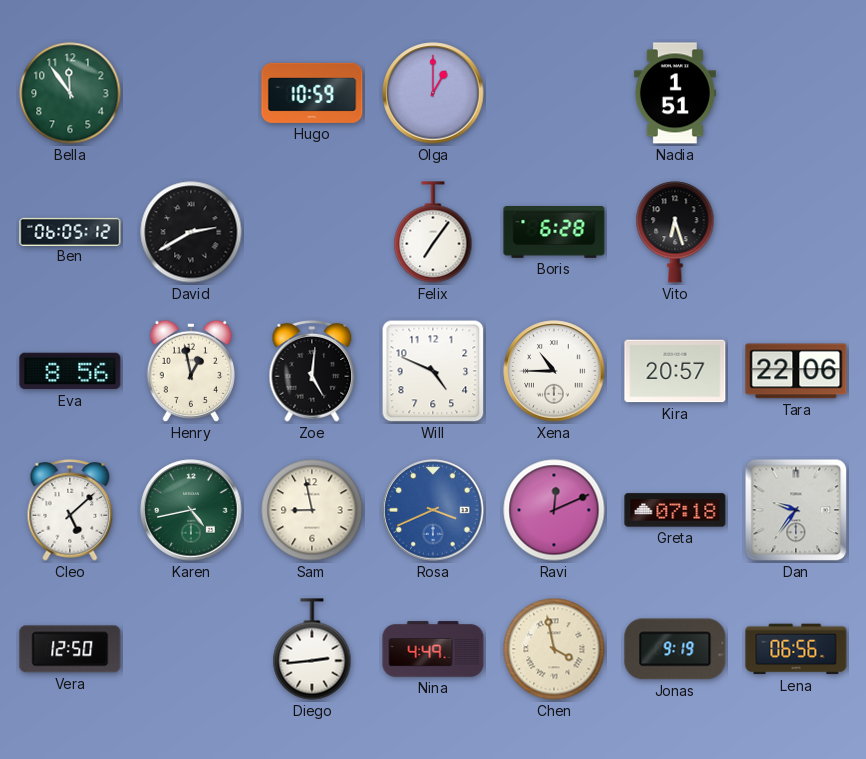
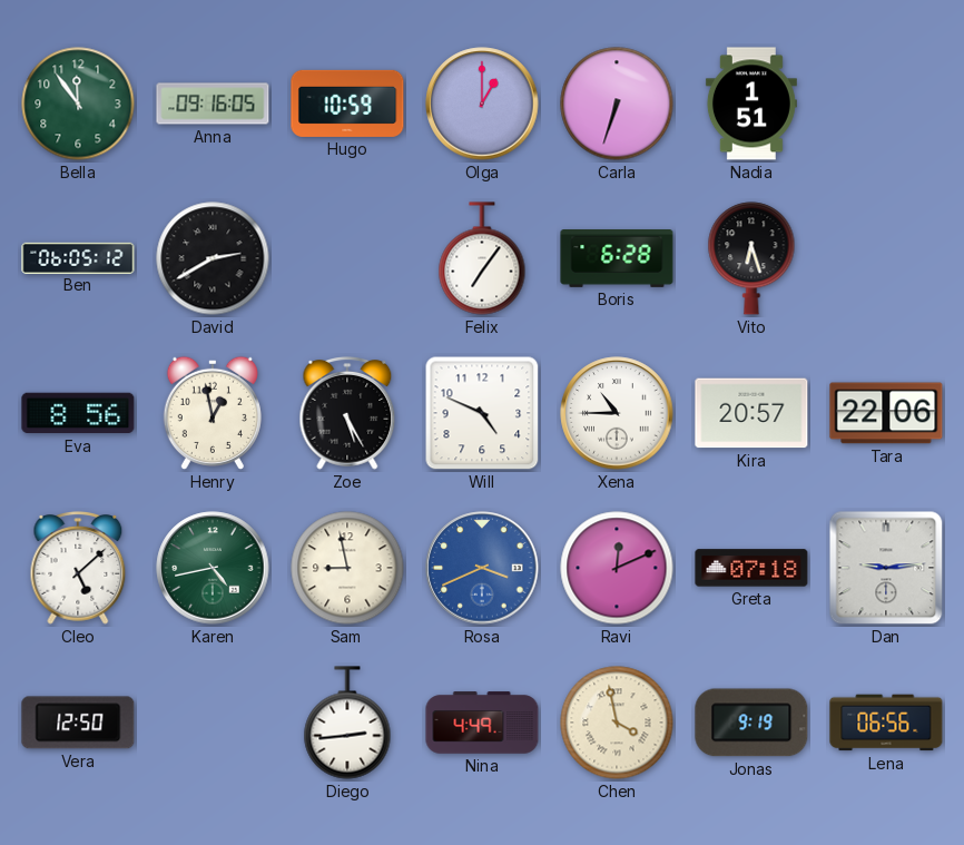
Anna: none -> 09:16
Carla: none -> 6:33
Zoe: 5:01 -> 5:25
Dan: 9:36 -> 9:14
